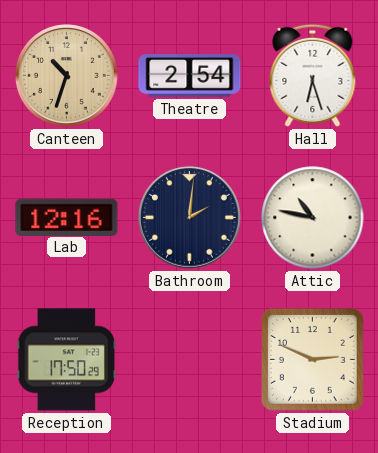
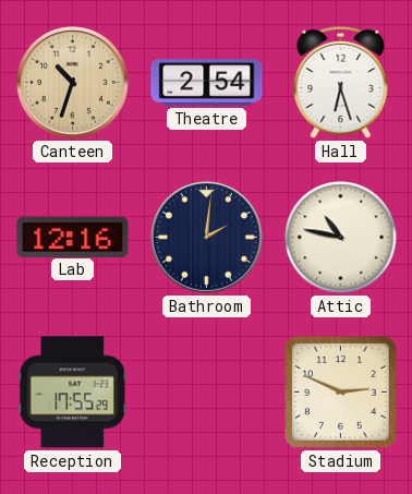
Reception: 17:50 -> 17:55
